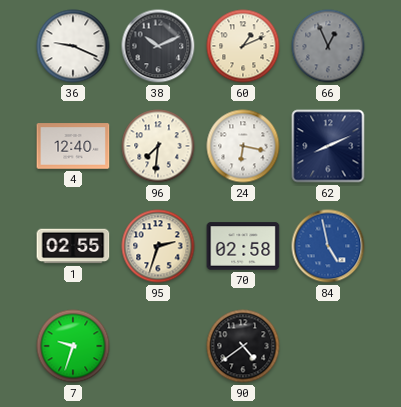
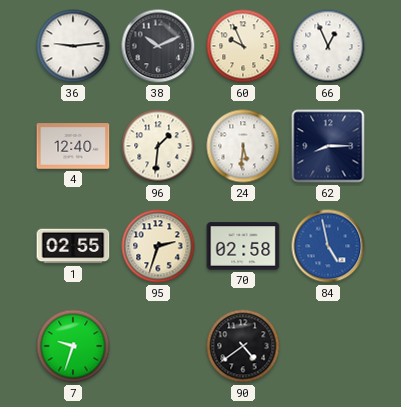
36: 9:19 -> 9:14
60: 1:11 -> 9:56
66 dial: grey -> white
96: 7:31 -> 1:31
24: 6:17 -> 5:31
62: 8:11 -> 8:15
